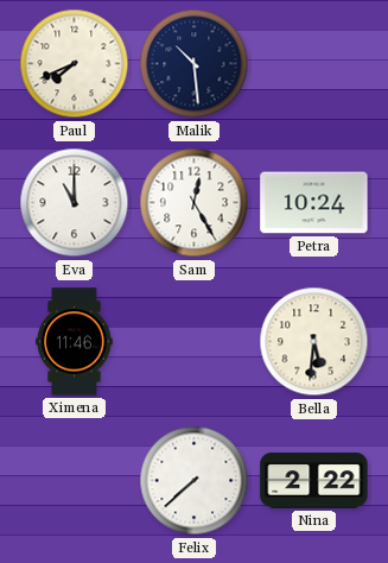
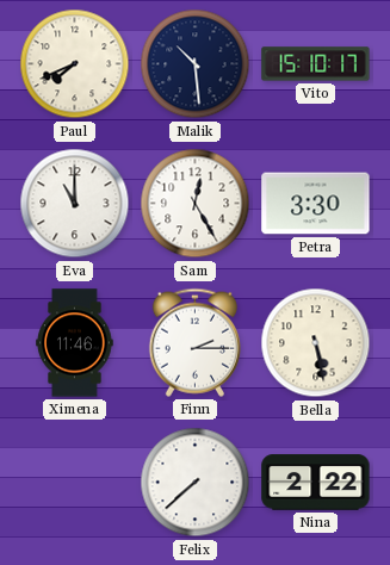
Vito: none -> 15:10
Petra: 10:24 -> 3:30
Finn: none -> 2:15
Bella: 5:31 -> 5:28
